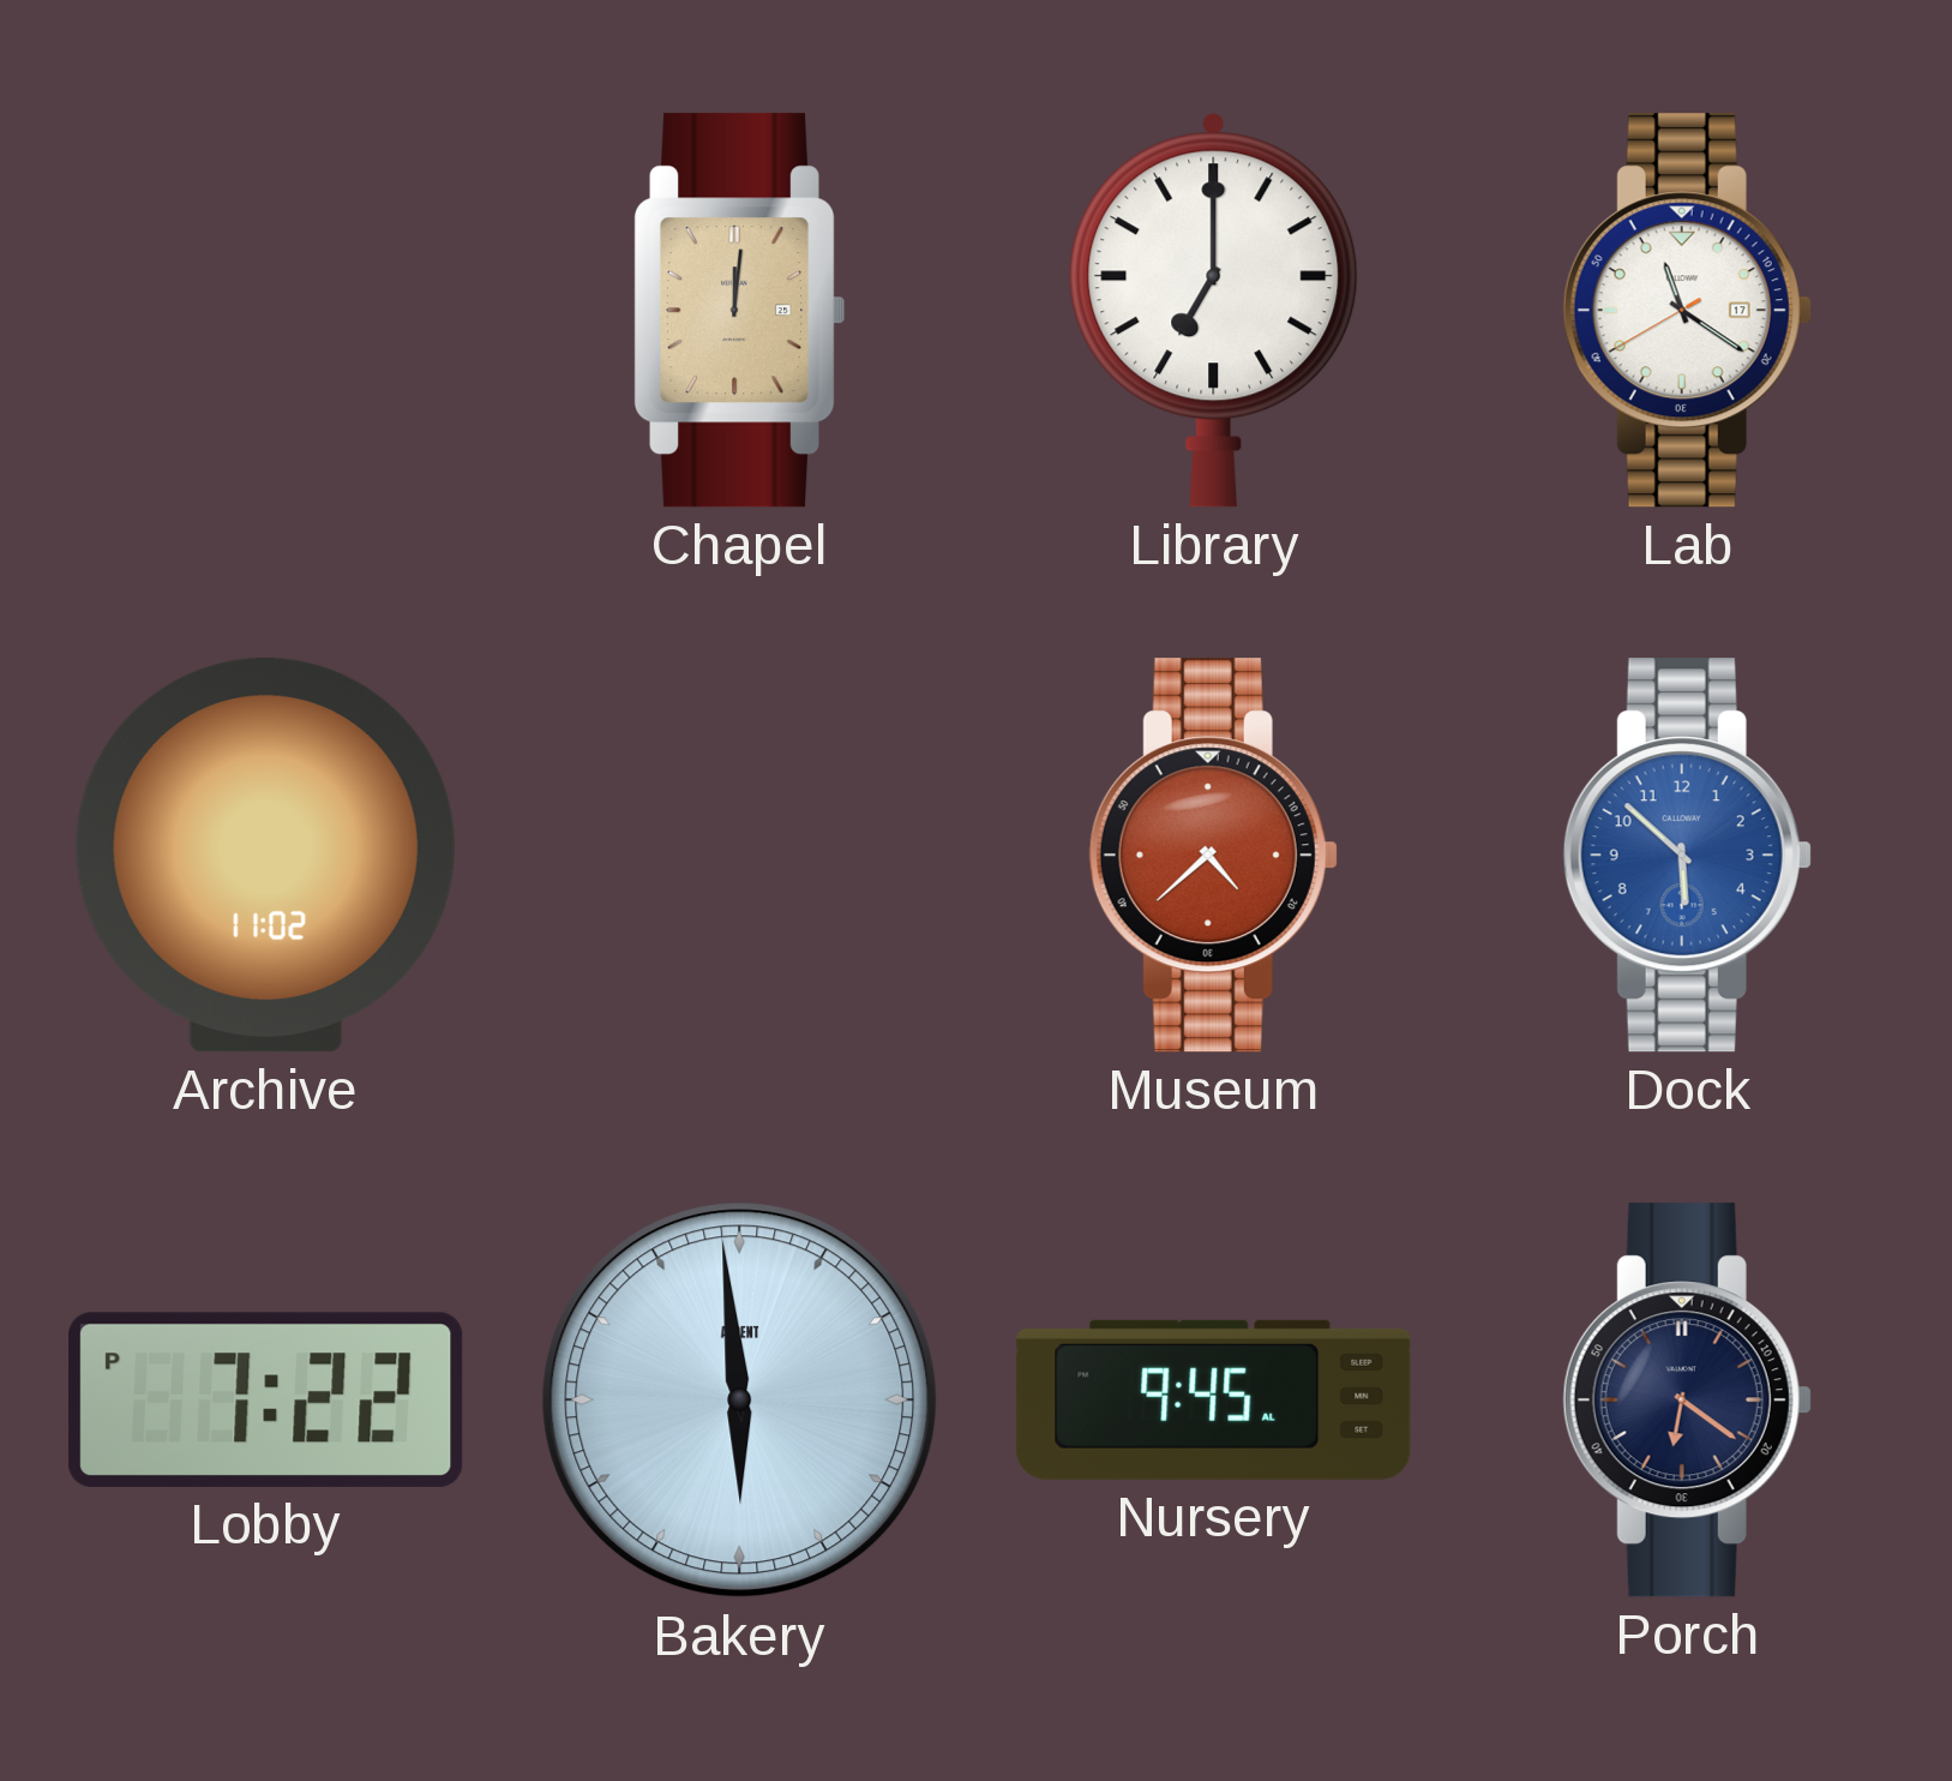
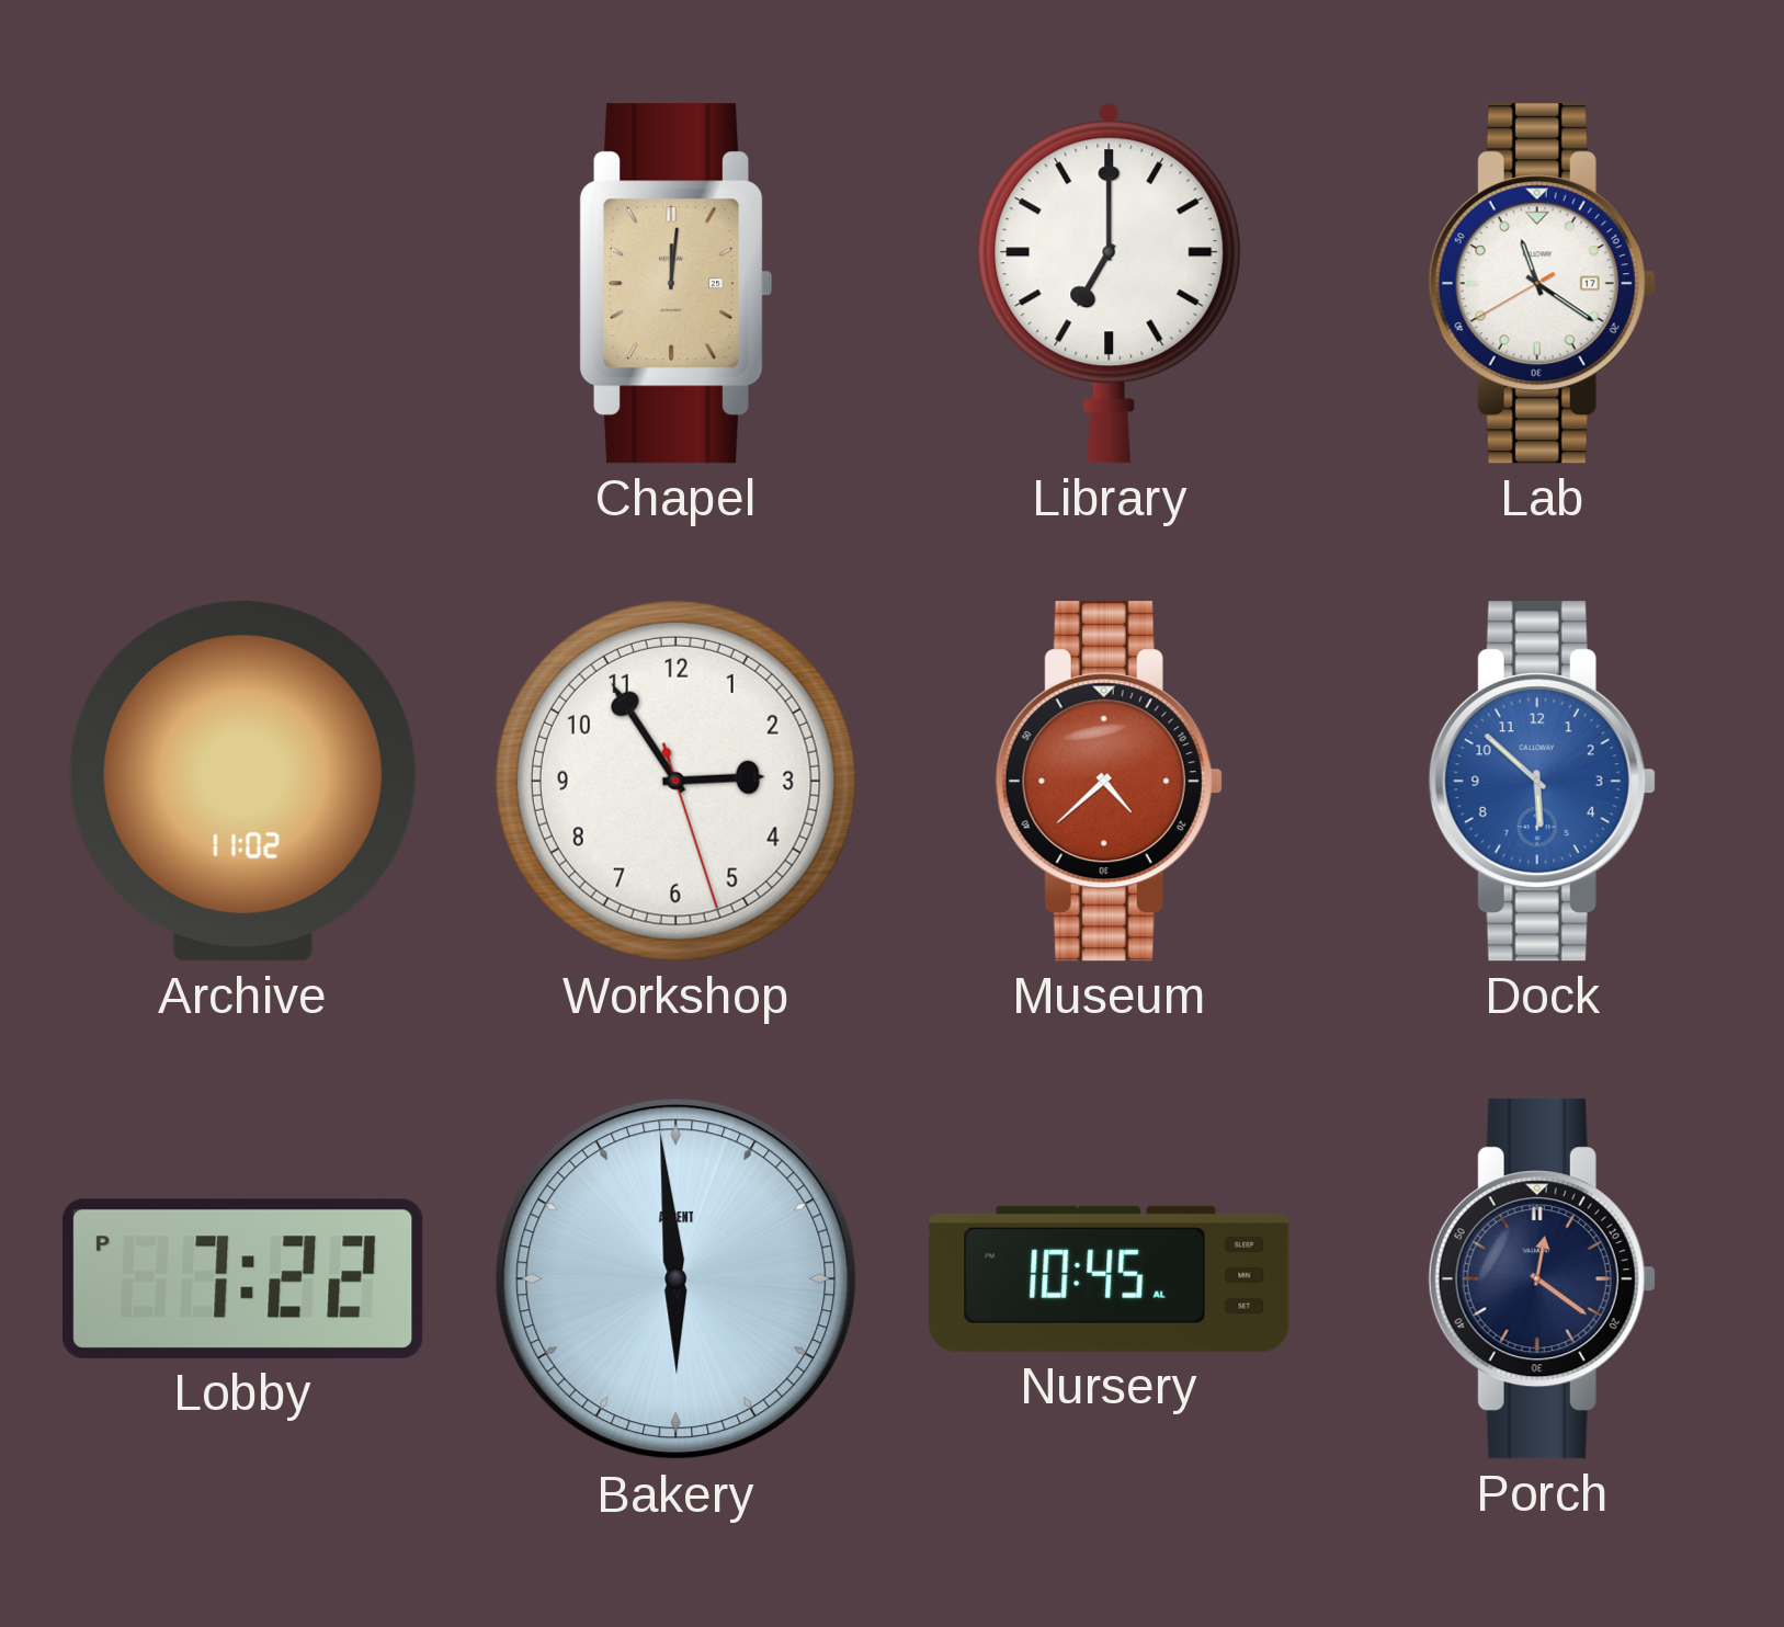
Workshop: none -> 2:54
Nursery: 9:45 -> 10:45
Porch: 6:21 -> 12:21
